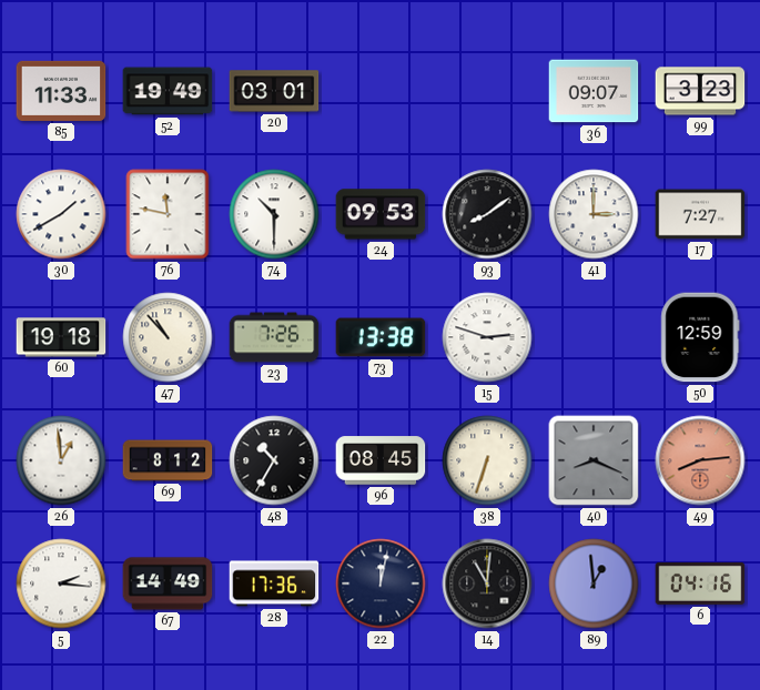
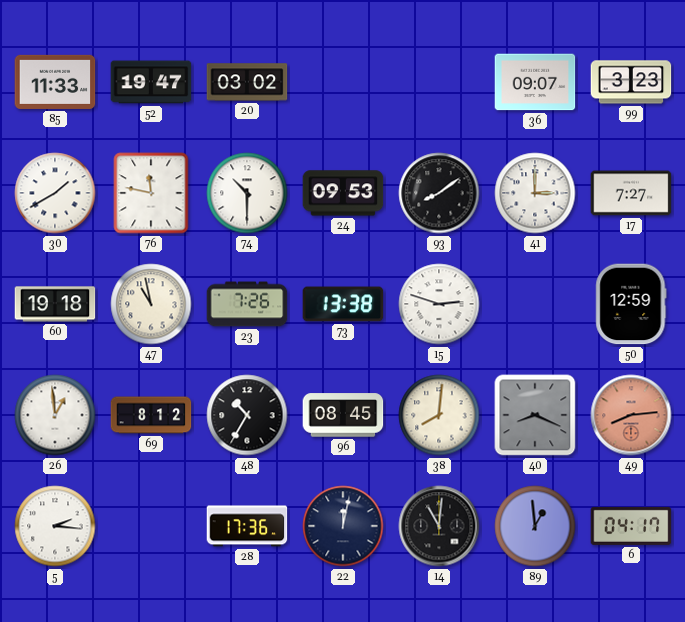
52: 19:49 -> 19:47
20: 03:01 -> 03:02
47: 10:53 -> 10:58
38: 6:33 -> 8:01
67: 14:49 -> none
6: 04:16 -> 04:17
